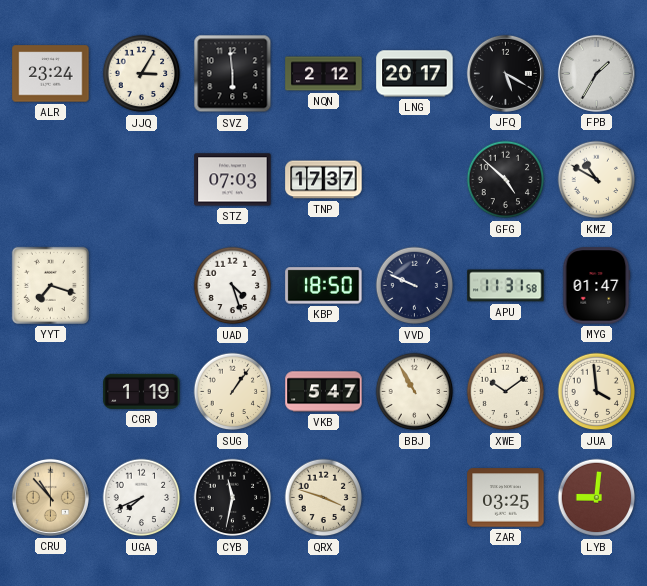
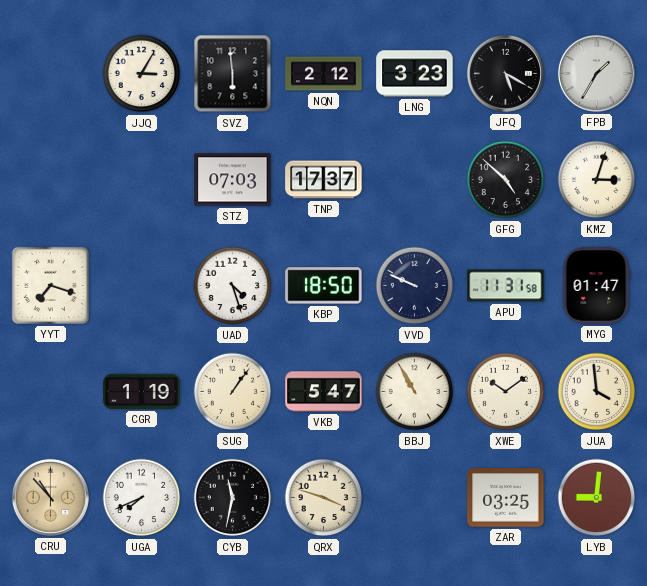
ALR: 23:24 -> none
LNG: 20:17 -> 3:23
KMZ: 10:50 -> 3:03
